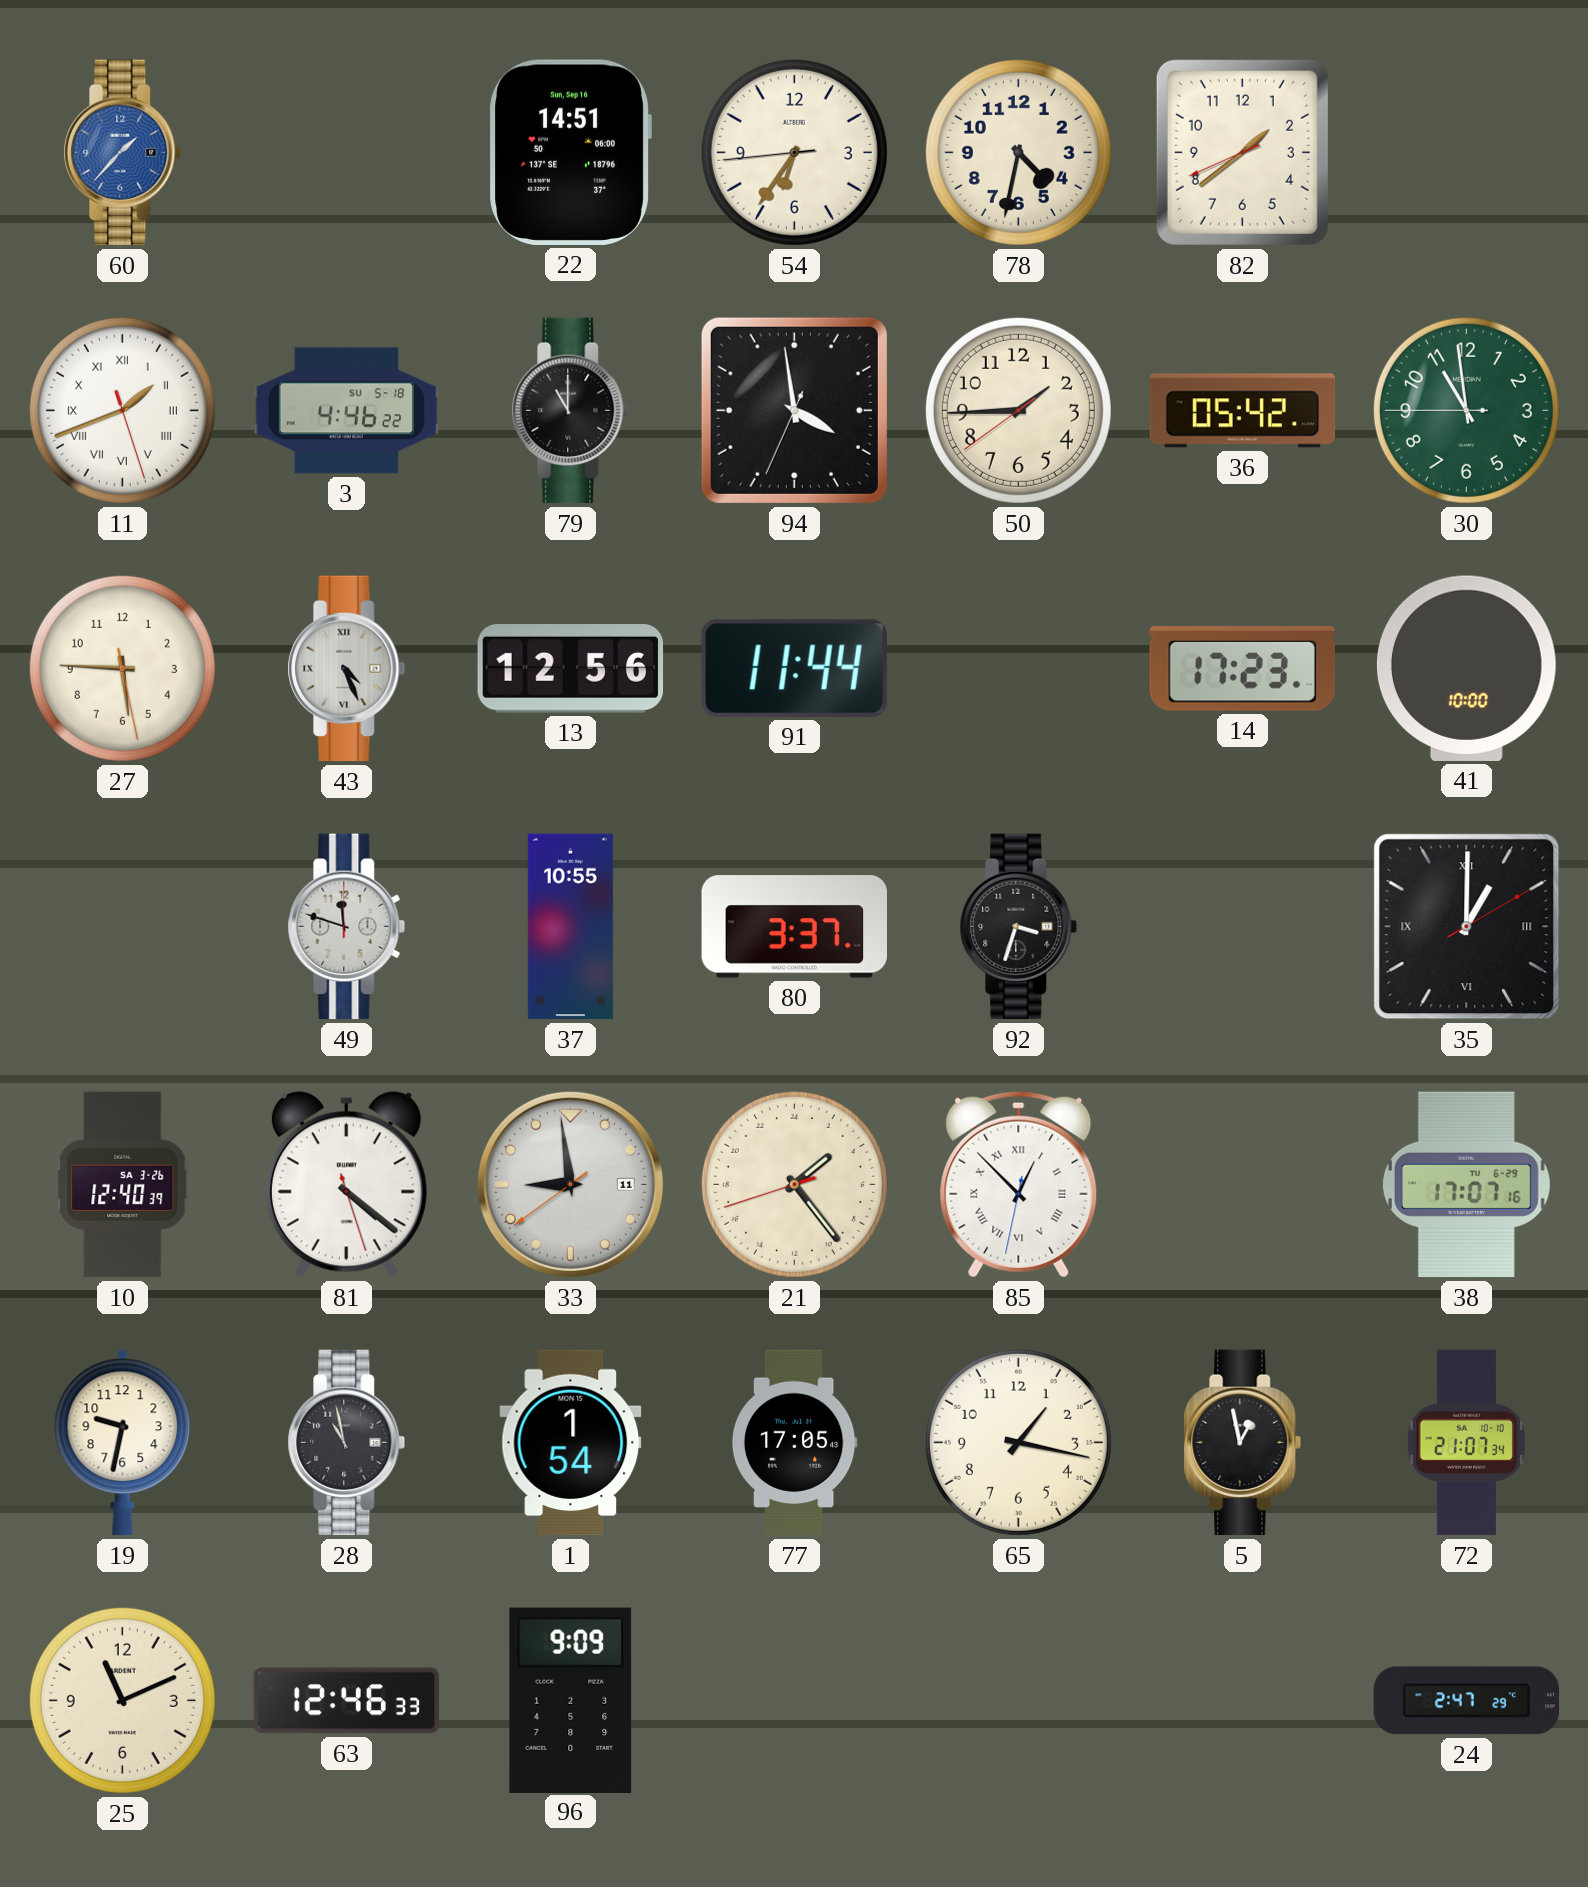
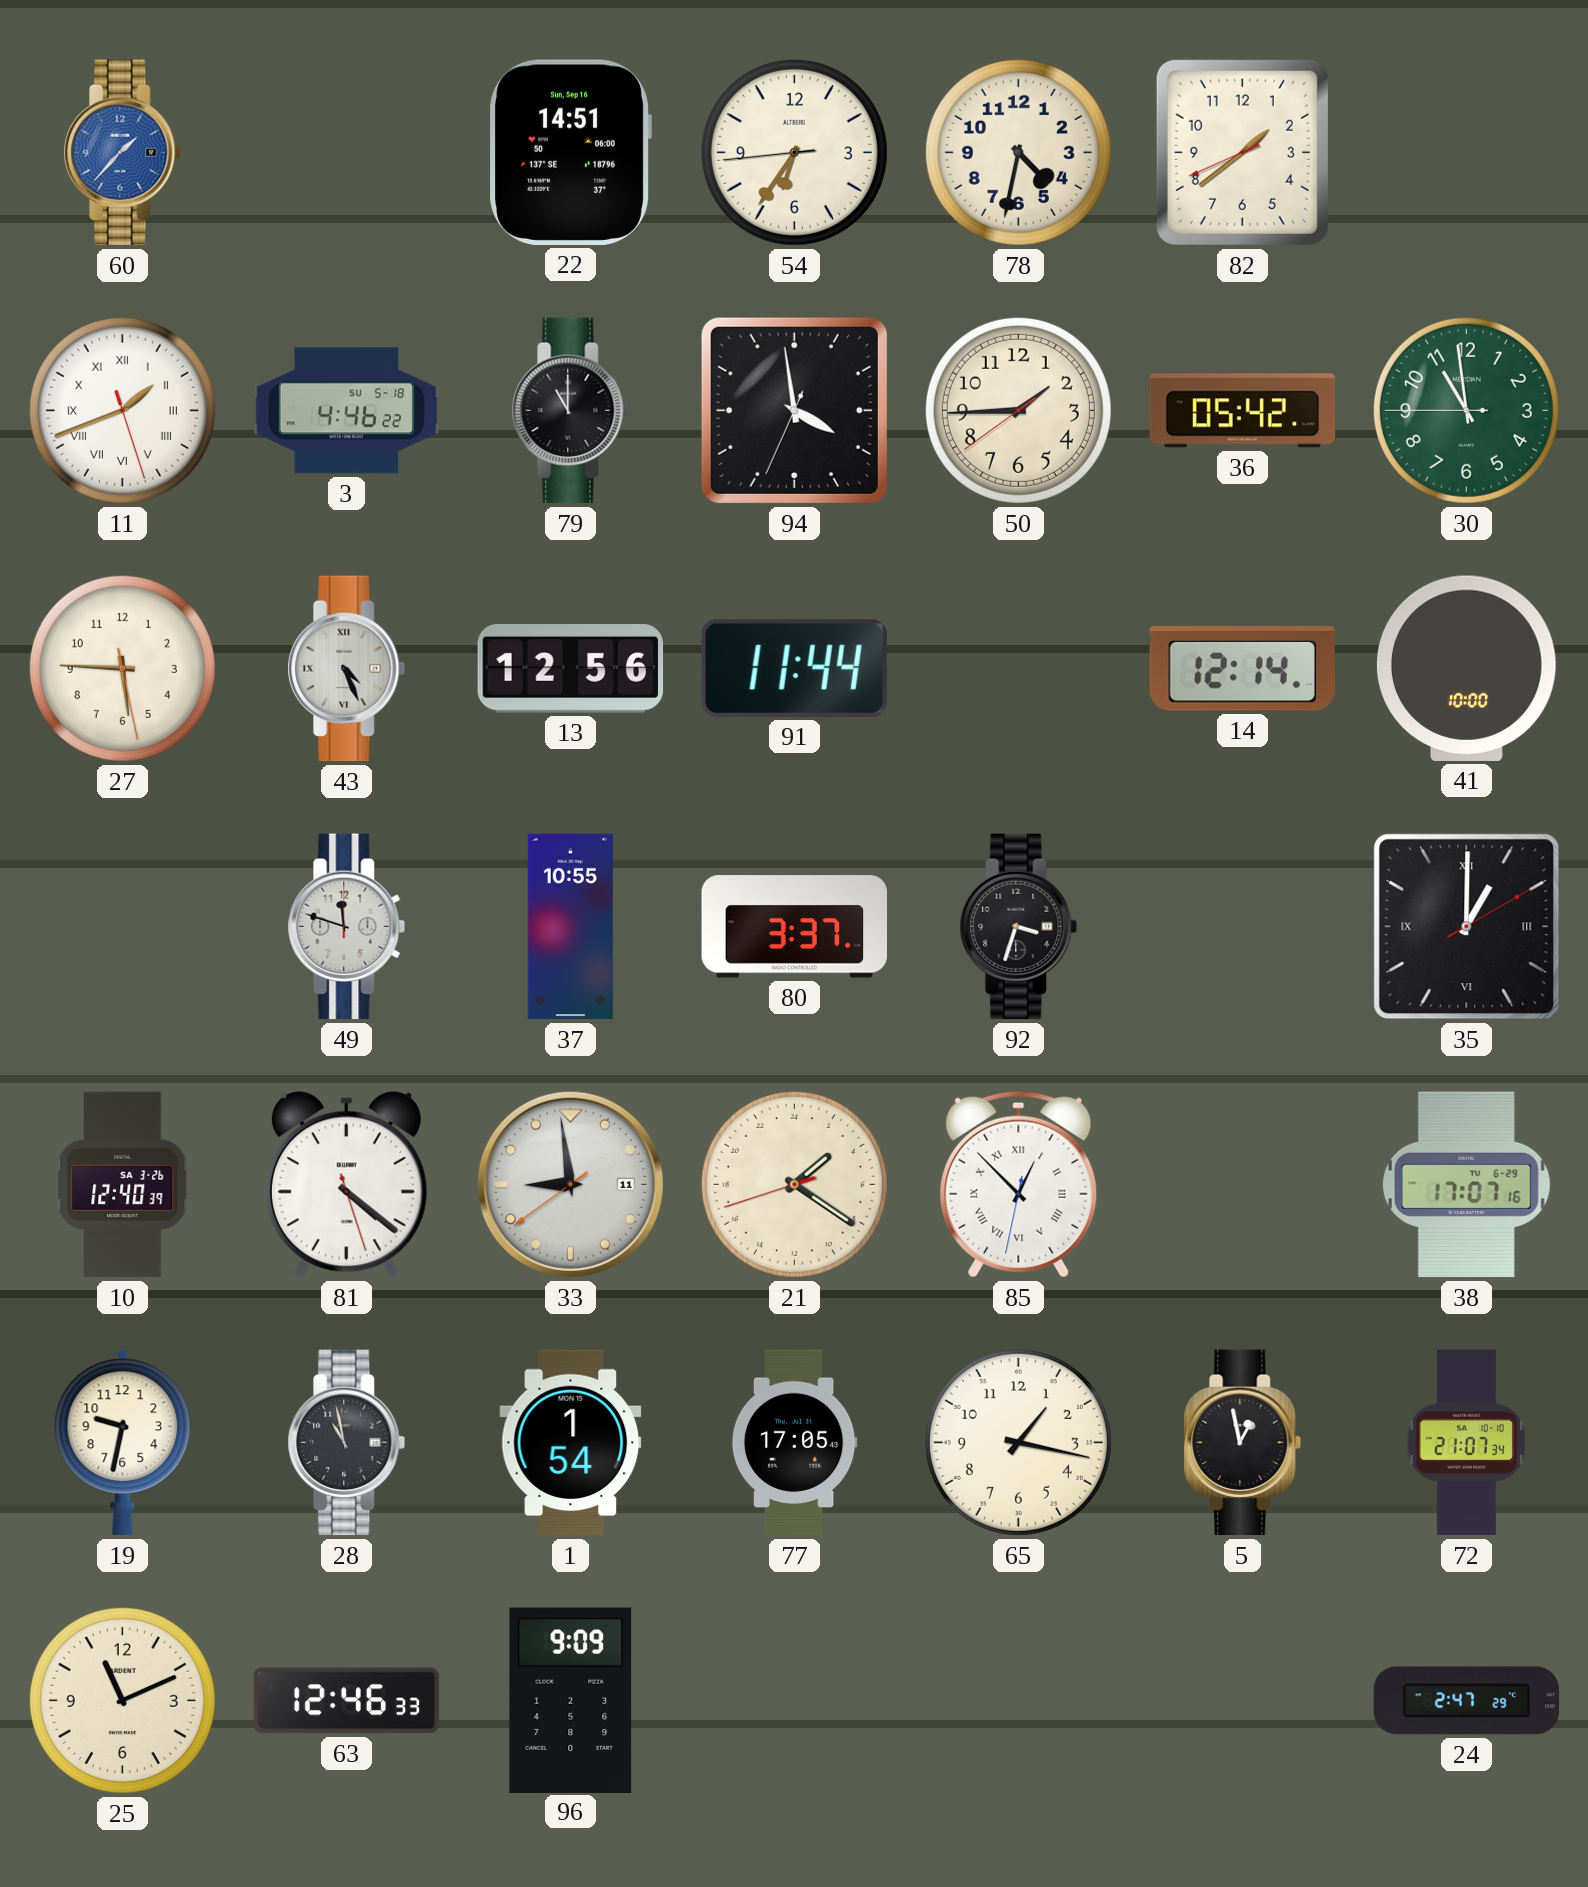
14: 17:23 -> 12:14
21: 3:23 -> 3:20
